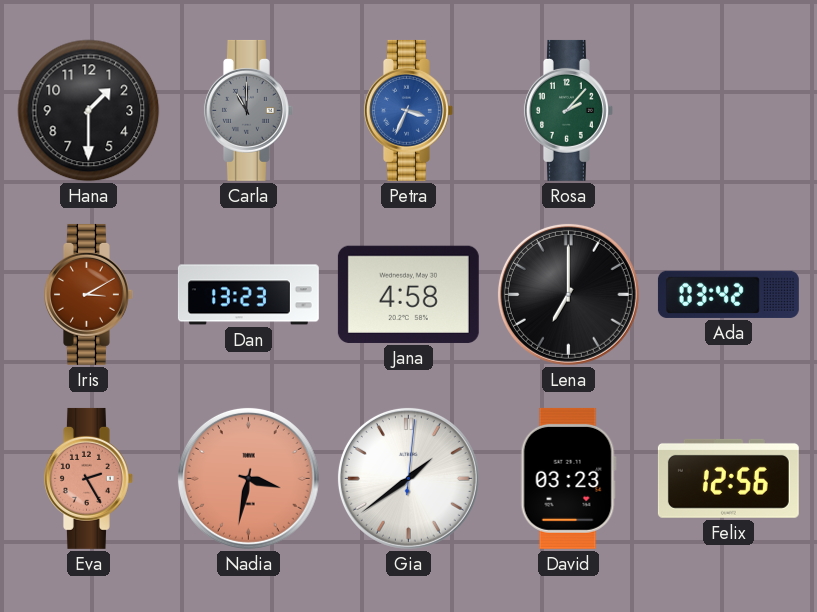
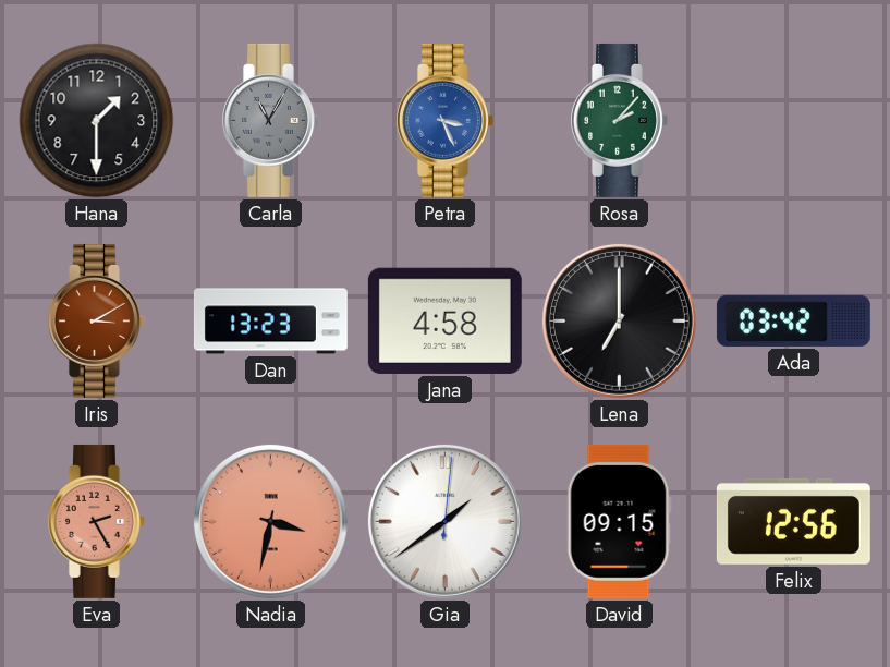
Carla: 11:00 -> 11:05
Petra: 3:34 -> 3:26
David: 03:23 -> 09:15
